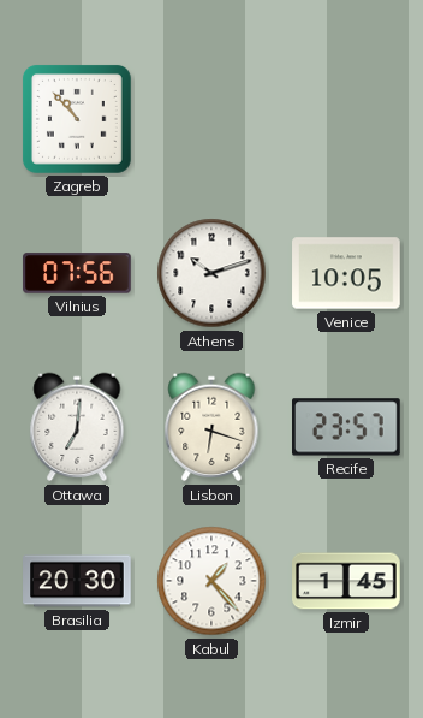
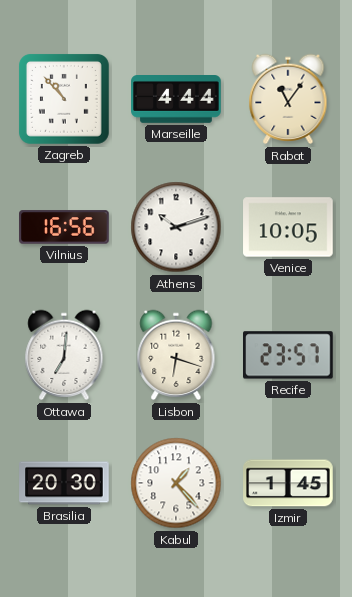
Marseille: none -> 4:44
Rabat: none -> 11:06
Vilnius: 07:56 -> 16:56
